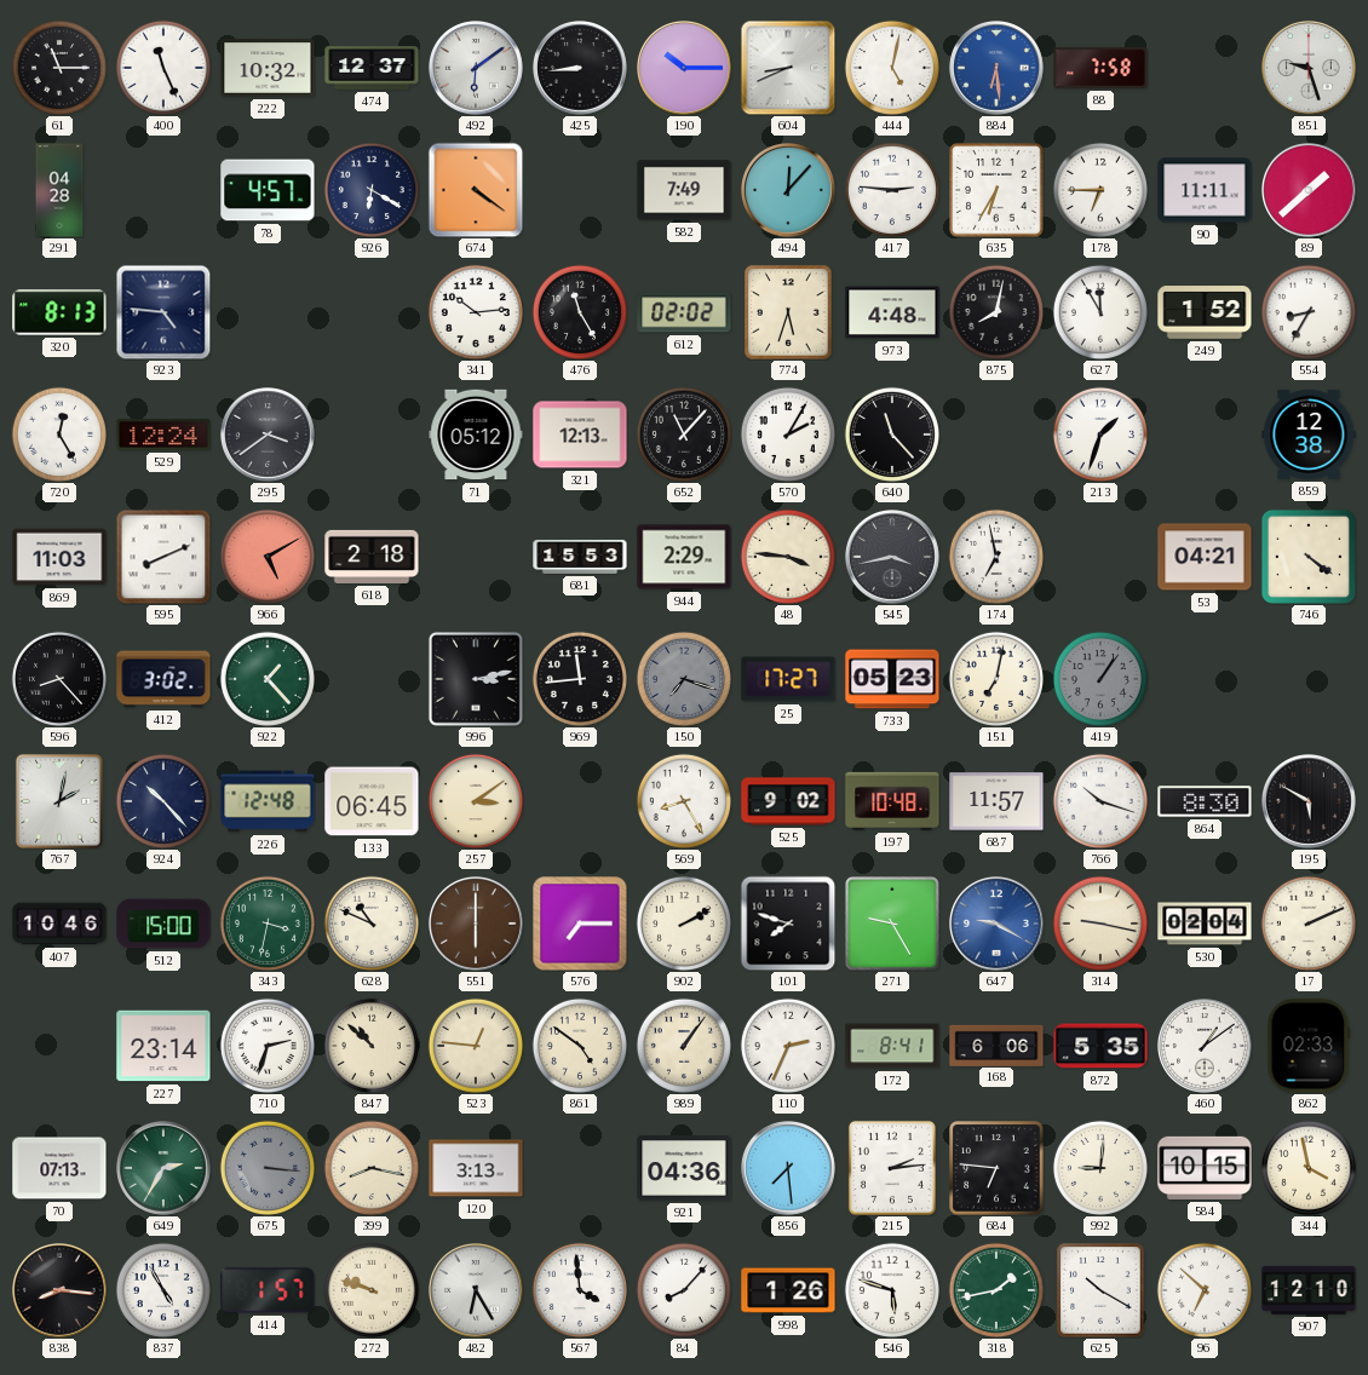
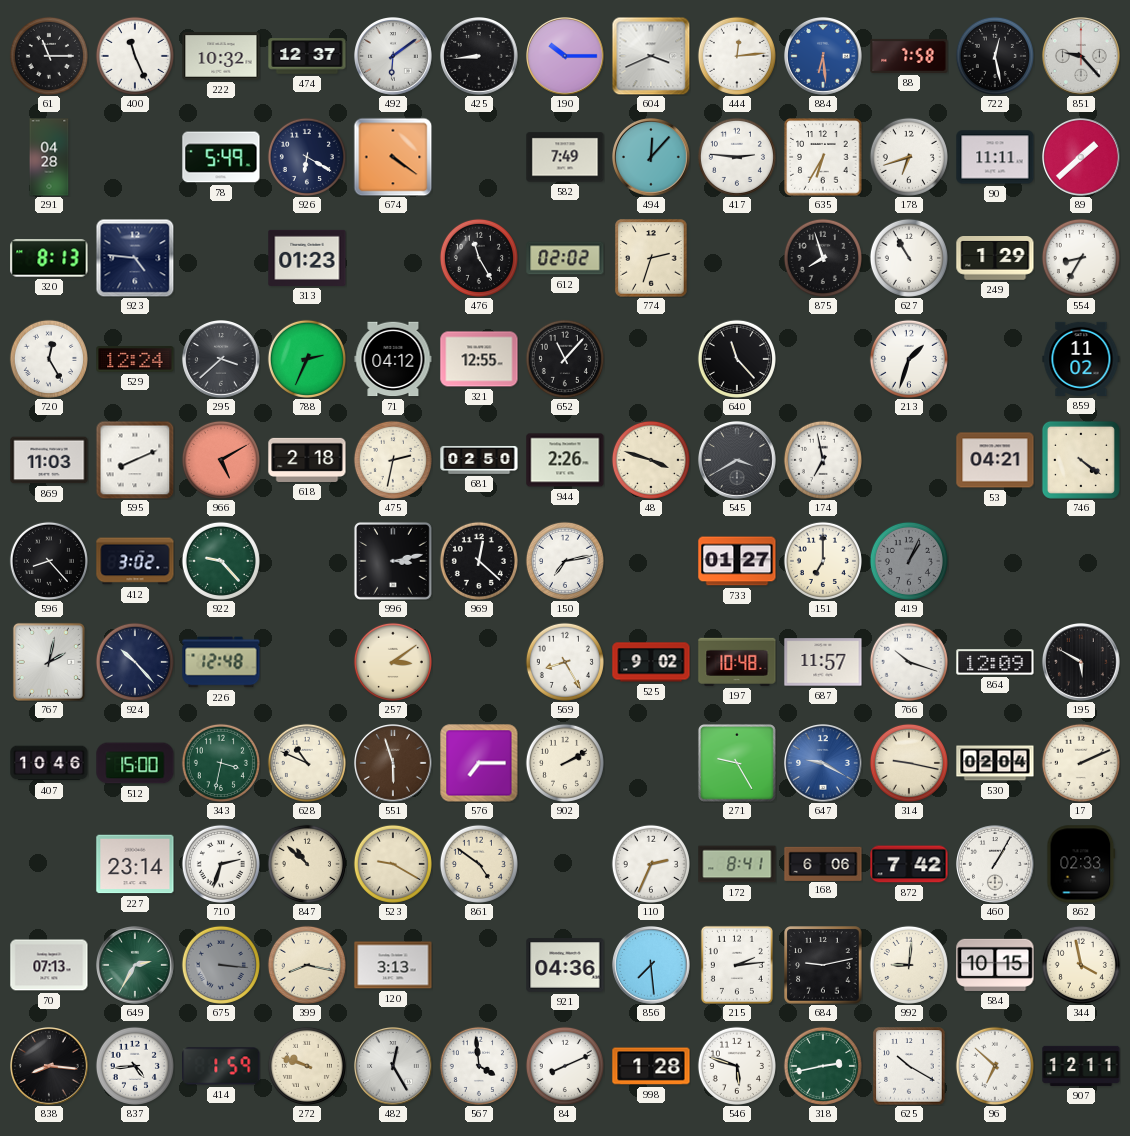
604: 8:41 -> 3:41
444: 5:02 -> 12:14
722: none -> 12:28
851: 9:27 -> 9:23
78: 4:57 -> 5:49
178: 6:45 -> 6:42
313: none -> 01:23
341: 10:14 -> none
774: 5:33 -> 2:33
973: 4:48 -> none
875: 8:02 -> 7:57
627: 11:55 -> 10:55
249: 1:52 -> 1:29
295: 3:39 -> 3:38
788: none -> 2:34
71: 05:12 -> 04:12
321: 12:13 -> 12:55
570: 2:05 -> none
859: 12:38 -> 11:02
475: none -> 2:32
681: 15:53 -> 02:50
944: 2:29 -> 2:26
48: 3:46 -> 3:48
545: 3:43 -> 3:40
922: 1:23 -> 9:23
969: 11:44 -> 12:22
150: 7:18 -> 7:13
150 dial: grey -> white
25: 17:27 -> none
733: 05:23 -> 01:27
151: 7:02 -> 7:00
419: 1:06 -> 1:04
133: 06:45 -> none
864: 8:30 -> 12:09
551: 6:00 -> 5:57
101: 7:48 -> none
523: 12:46 -> 9:20
989: 1:06 -> none
872: 5:35 -> 7:42
460: 1:09 -> 1:05
684: 6:46 -> 9:13
837: 4:55 -> 4:44
414: 1:57 -> 1:59
482: 6:25 -> 12:25
84: 8:07 -> 8:11
998: 1:26 -> 1:28
318: 1:43 -> 2:43
907: 12:10 -> 12:11
